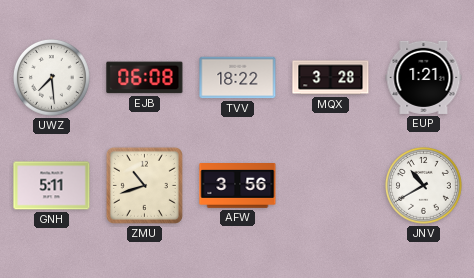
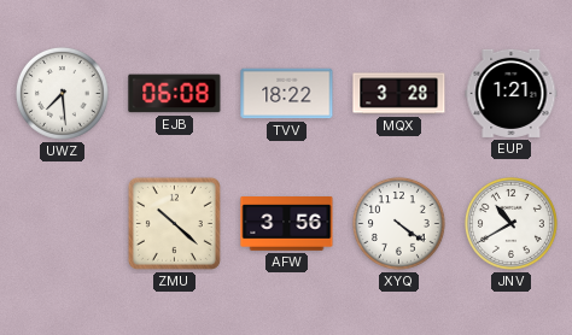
GNH: 5:11 -> none
ZMU: 10:42 -> 10:22
XYQ: none -> 4:21
